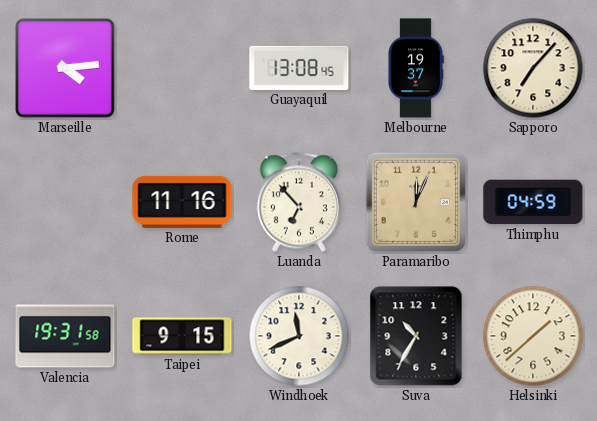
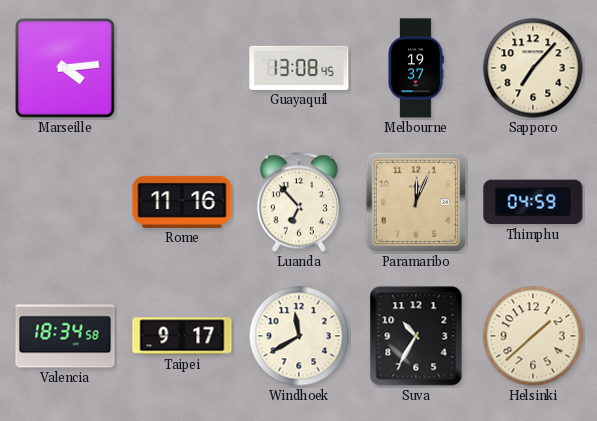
Valencia: 19:31 -> 18:34
Taipei: 9:15 -> 9:17
Windhoek: 11:41 -> 11:40
